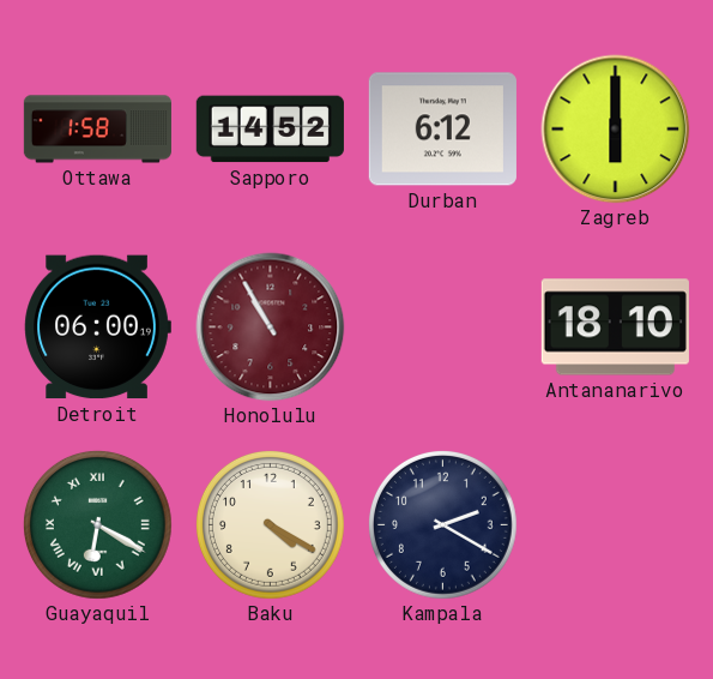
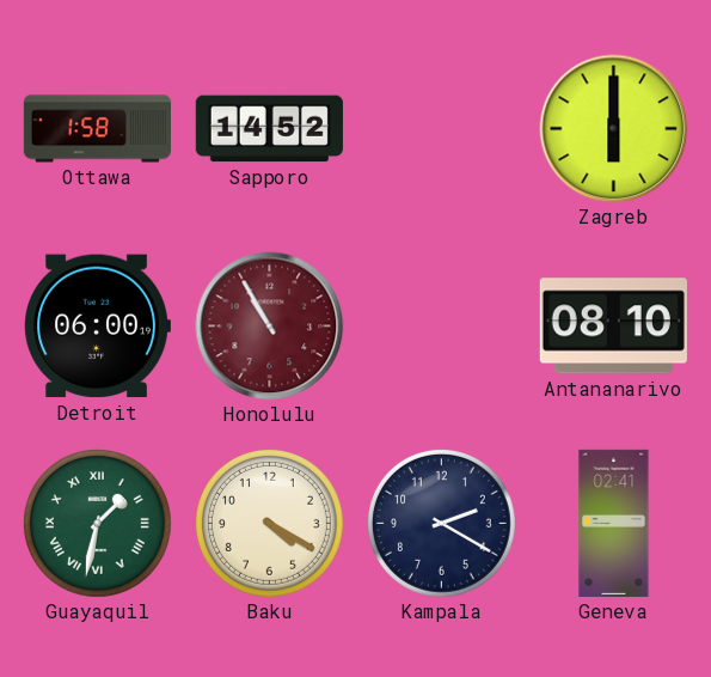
Durban: 6:12 -> none
Antananarivo: 18:10 -> 08:10
Guayaquil: 6:20 -> 1:32
Geneva: none -> 02:41
